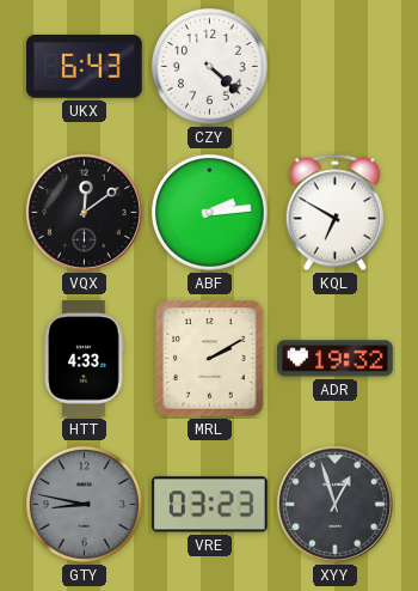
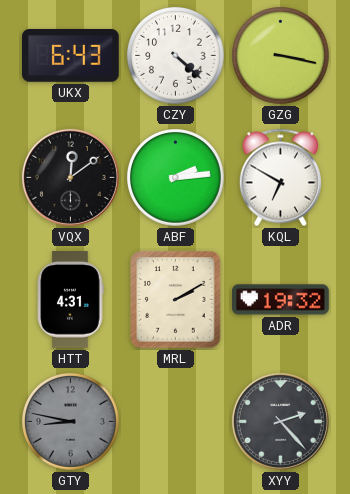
GZG: none -> 3:17
HTT: 4:33 -> 4:31
VRE: 03:23 -> none
XYY: 12:57 -> 2:23
